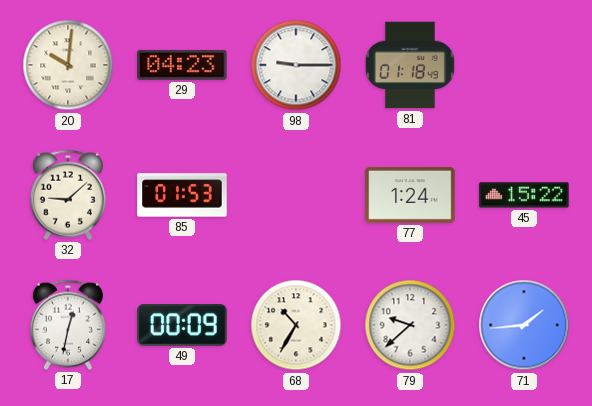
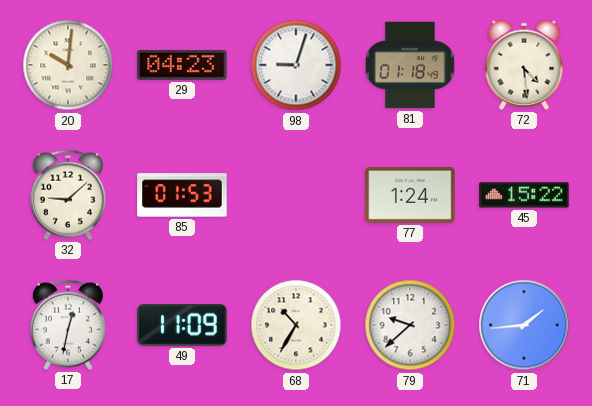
98: 9:15 -> 9:03
72: none -> 4:29
49: 00:09 -> 11:09
